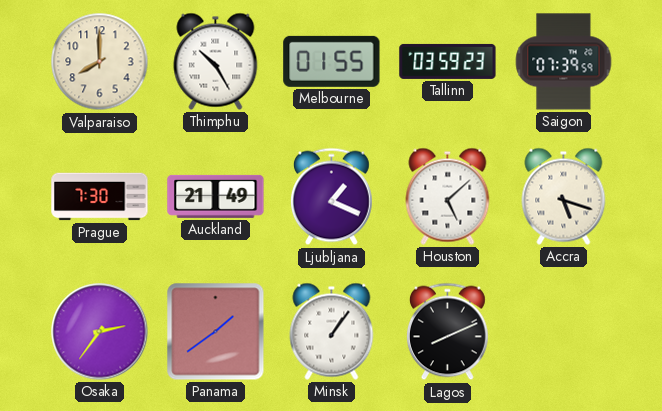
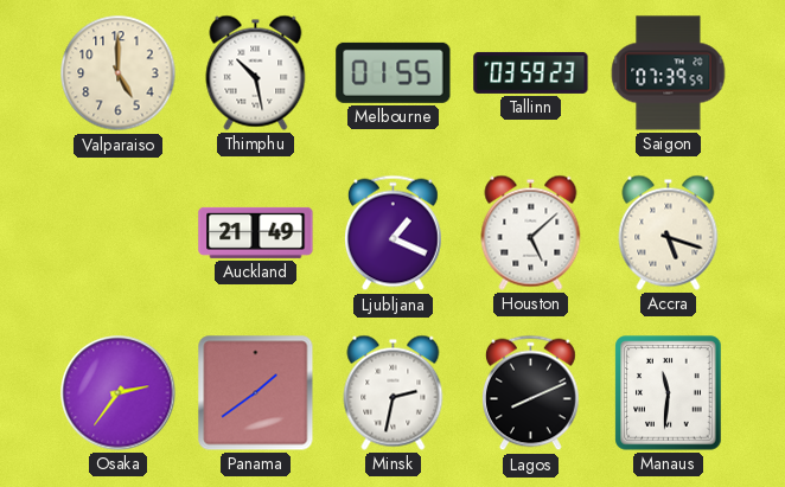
Valparaiso: 8:00 -> 5:00
Thimphu: 10:25 -> 10:28
Prague: 7:30 -> none
Minsk: 1:06 -> 2:32
Manaus: none -> 11:31
